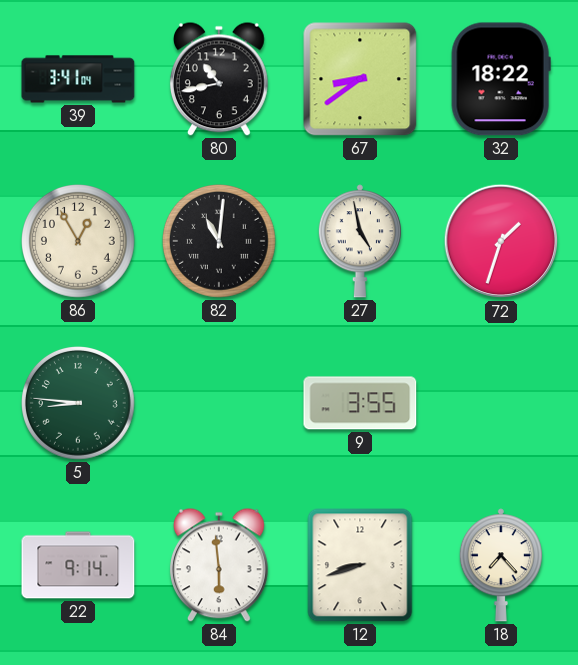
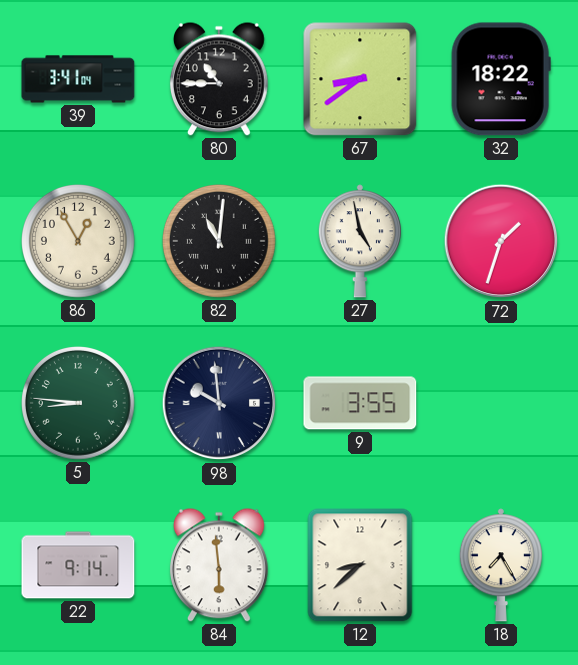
80: 10:43 -> 10:45
98: none -> 9:59
12: 8:42 -> 8:38
18: 7:23 -> 7:25
